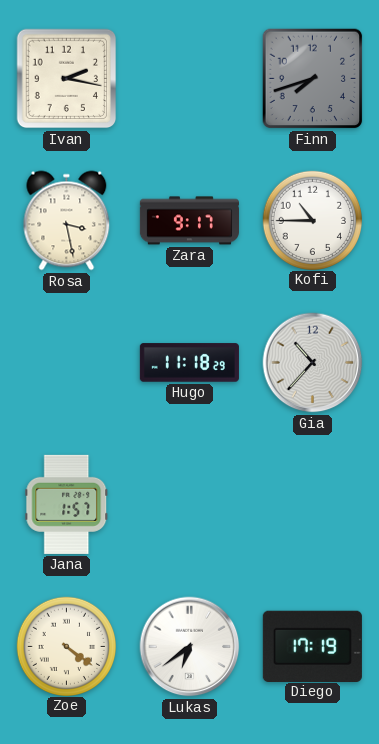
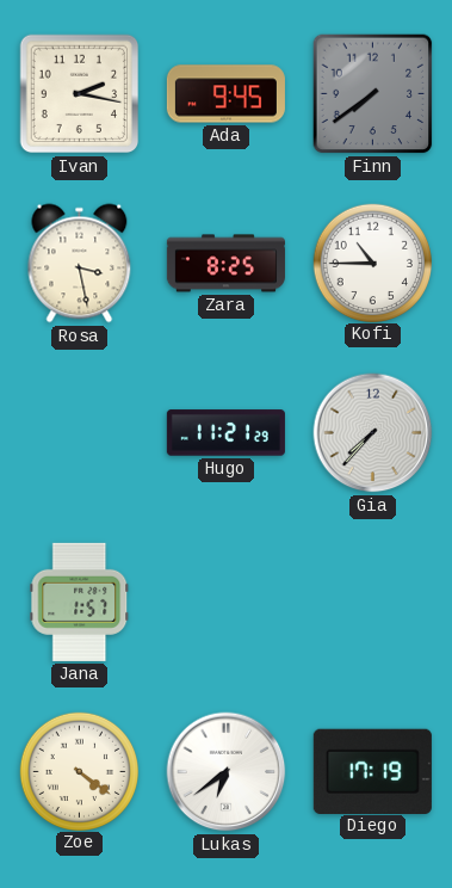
Ada: none -> 9:45
Finn: 7:42 -> 7:39
Zara: 9:17 -> 8:25
Hugo: 11:18 -> 11:21
Gia: 10:37 -> 7:37
